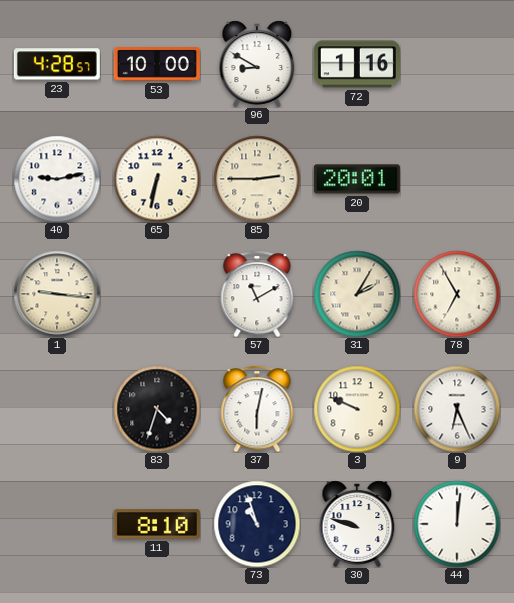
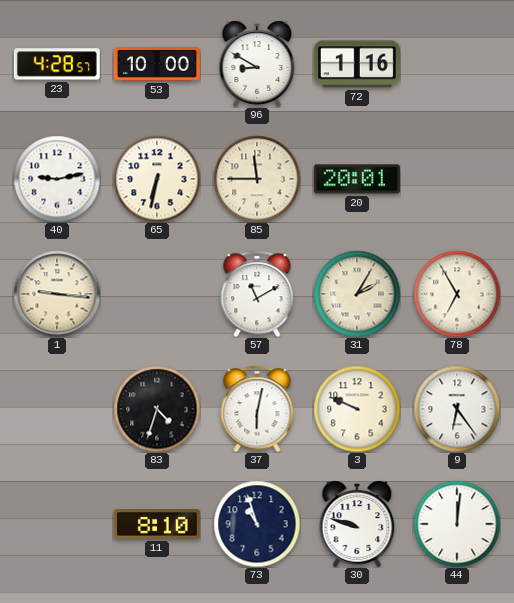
85: 2:45 -> 11:45
9: 6:26 -> 6:24
